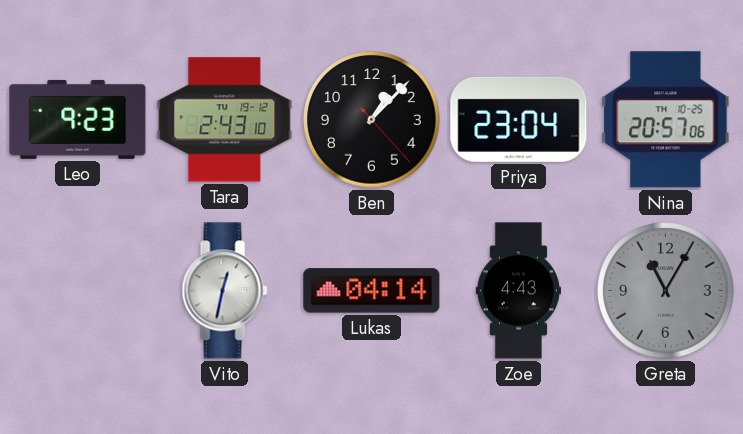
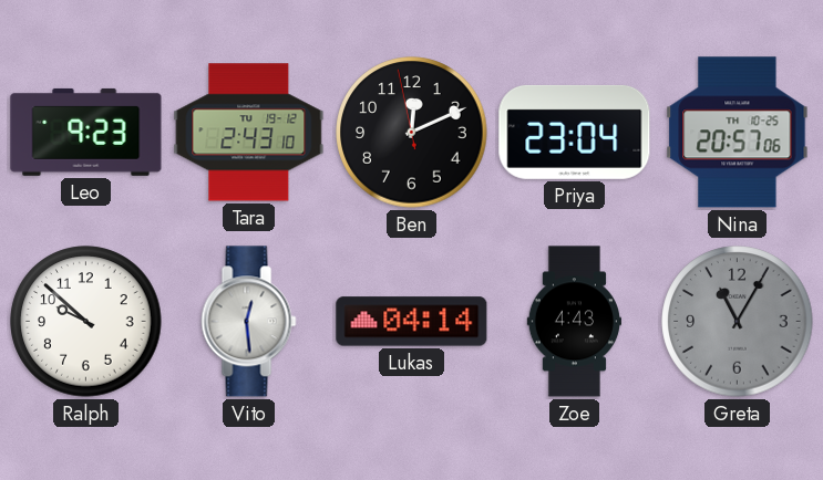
Ben: 1:07 -> 12:10
Ralph: none -> 9:52
Vito: 12:32 -> 12:29
